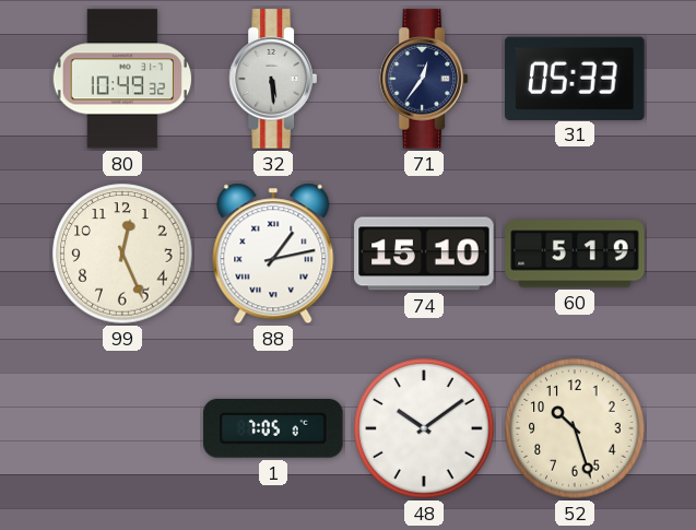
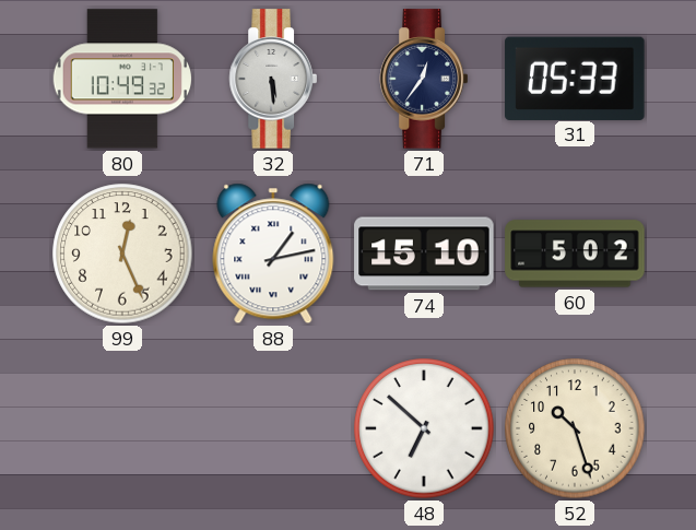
60: 5:19 -> 5:02
1: 7:05 -> none
48: 10:09 -> 6:52
